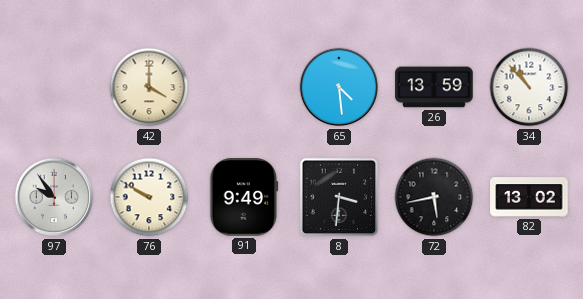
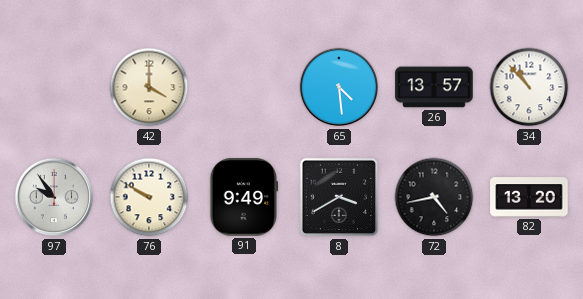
26: 13:59 -> 13:57
8: 3:31 -> 3:40
72: 5:43 -> 4:43
82: 13:02 -> 13:20
